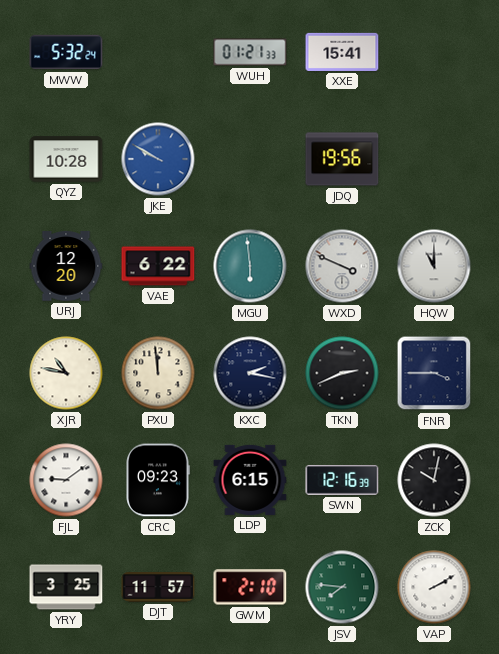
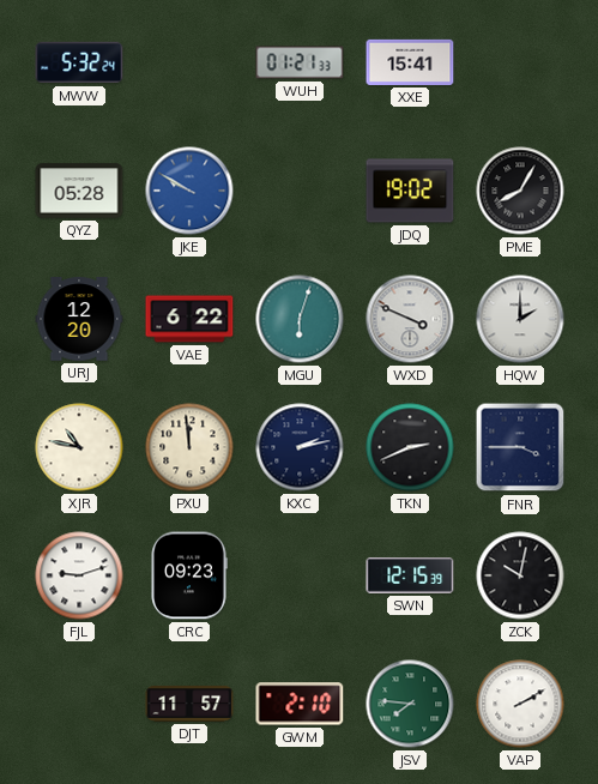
QYZ: 10:28 -> 05:28
JDQ: 19:56 -> 19:02
PME: none -> 8:05
MGU: 5:59 -> 6:03
HQW: 11:00 -> 2:00
KXC: 2:17 -> 2:13
FJL: 9:09 -> 9:12
LDP: 6:15 -> none
SWN: 12:16 -> 12:15
YRY: 3:25 -> none
